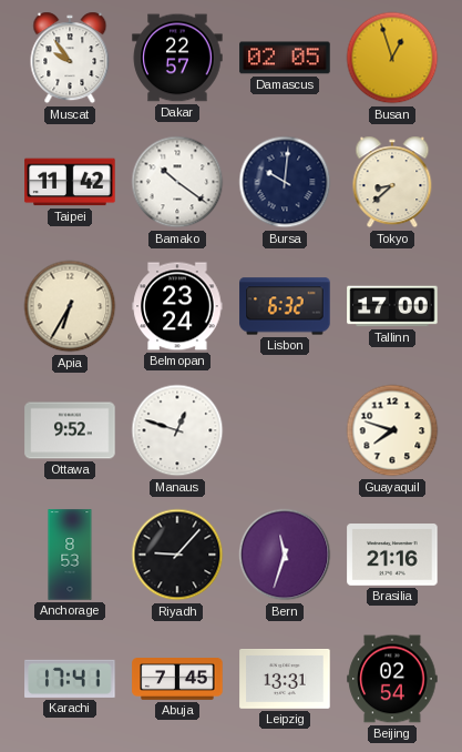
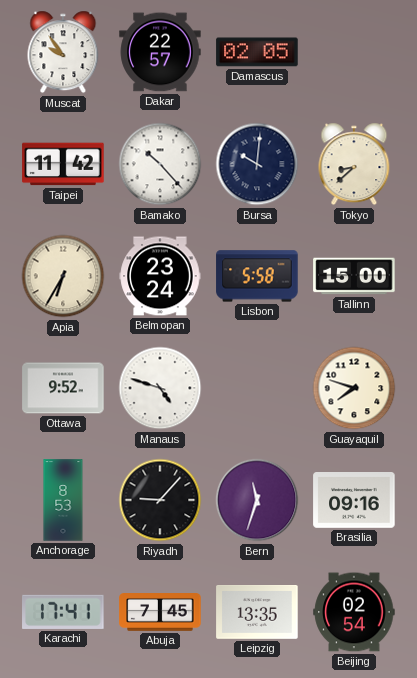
Busan: 12:57 -> none
Bamako: 10:21 -> 10:23
Lisbon: 6:32 -> 5:58
Tallinn: 17:00 -> 15:00
Manaus: 12:48 -> 4:48
Brasilia: 21:16 -> 09:16
Leipzig: 13:31 -> 13:35
